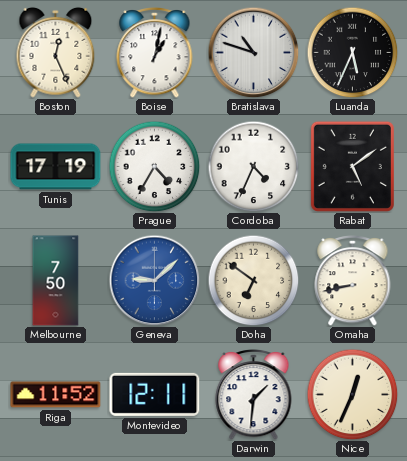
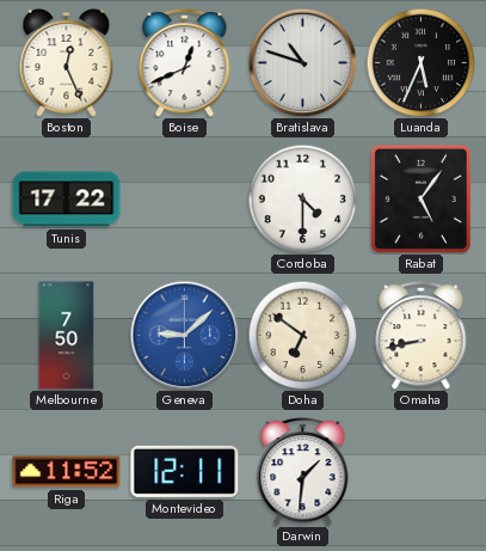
Boise: 1:02 -> 12:41
Tunis: 17:19 -> 17:22
Prague: 4:35 -> none
Cordoba: 4:34 -> 4:30
Rabat: 5:09 -> 5:06
Nice: 12:34 -> none
